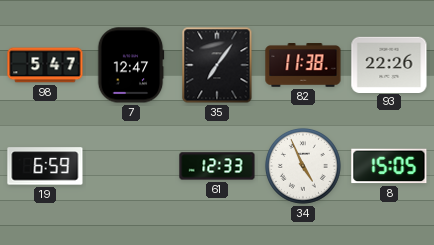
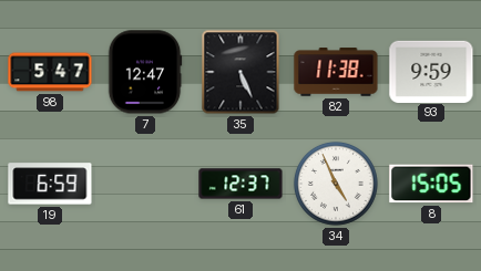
35: 7:06 -> 5:26
93: 22:26 -> 9:59
61: 12:33 -> 12:37
